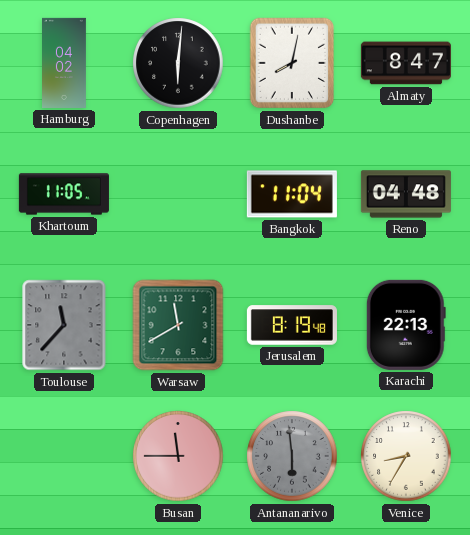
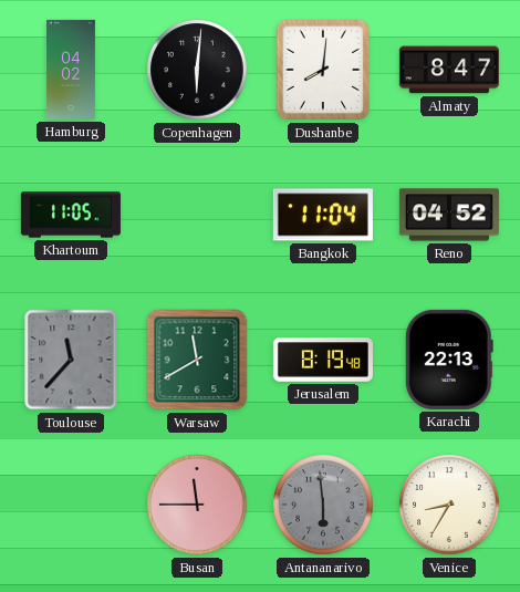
Dushanbe: 8:02 -> 8:01
Reno: 04:48 -> 04:52
